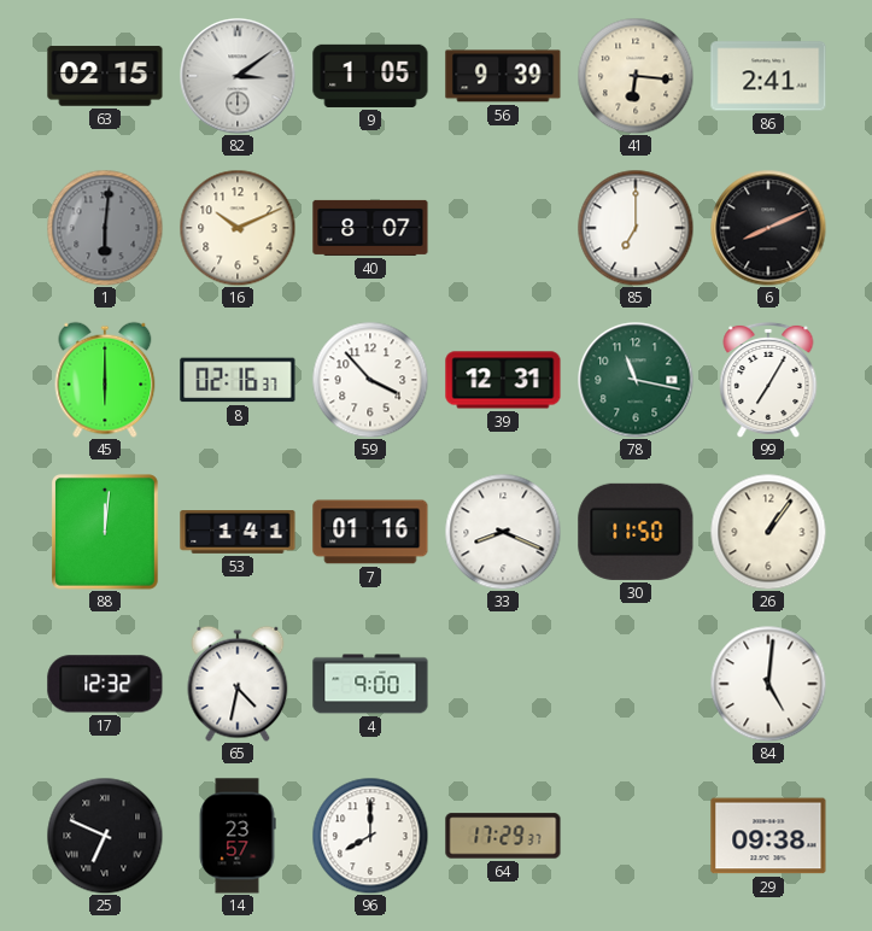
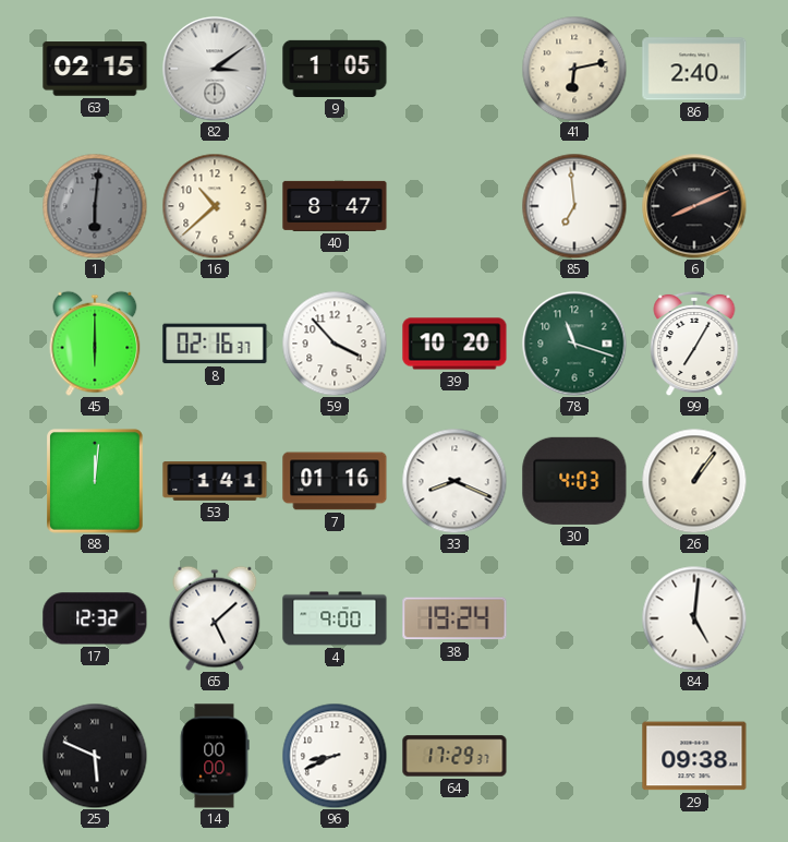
56: 9:39 -> none
41: 6:16 -> 6:13
86: 2:41 -> 2:40
16: 10:11 -> 10:38
40: 8:07 -> 8:47
85: 7:00 -> 6:59
39: 12:31 -> 10:20
78: 11:17 -> 11:18
30: 11:50 -> 4:03
65: 4:32 -> 5:08
38: none -> 19:24
25: 6:49 -> 5:49
14: 23:57 -> 00:00
96: 8:00 -> 8:41
